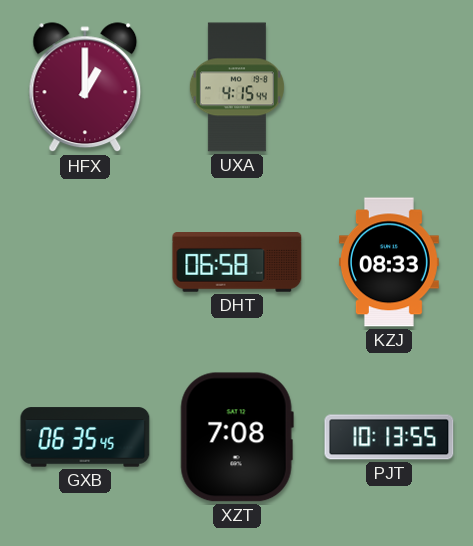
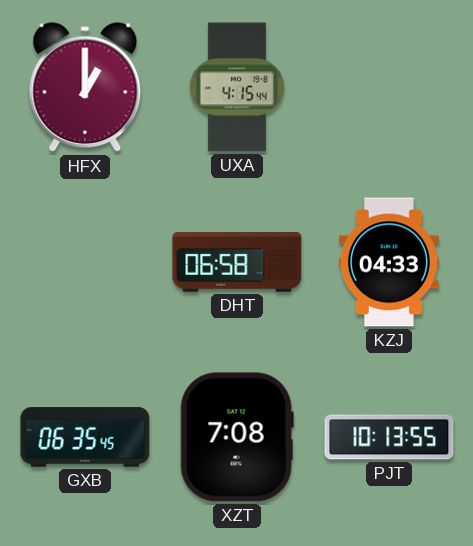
KZJ: 08:33 -> 04:33
